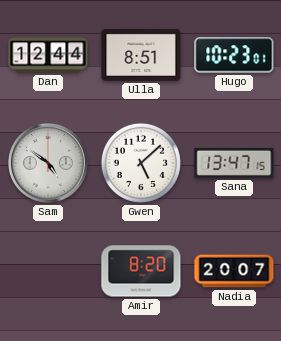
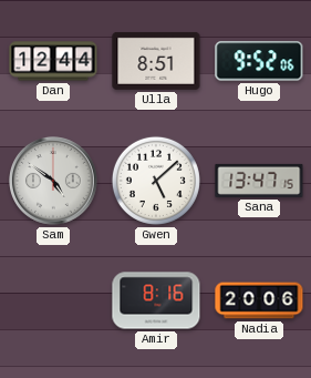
Hugo: 10:23 -> 9:52
Amir: 8:20 -> 8:16
Nadia: 20:07 -> 20:06
